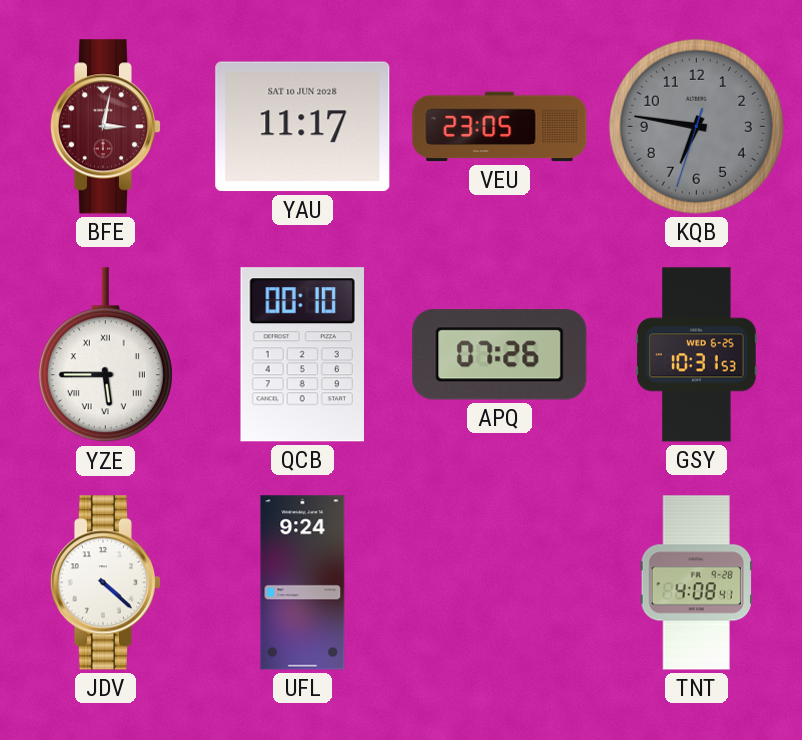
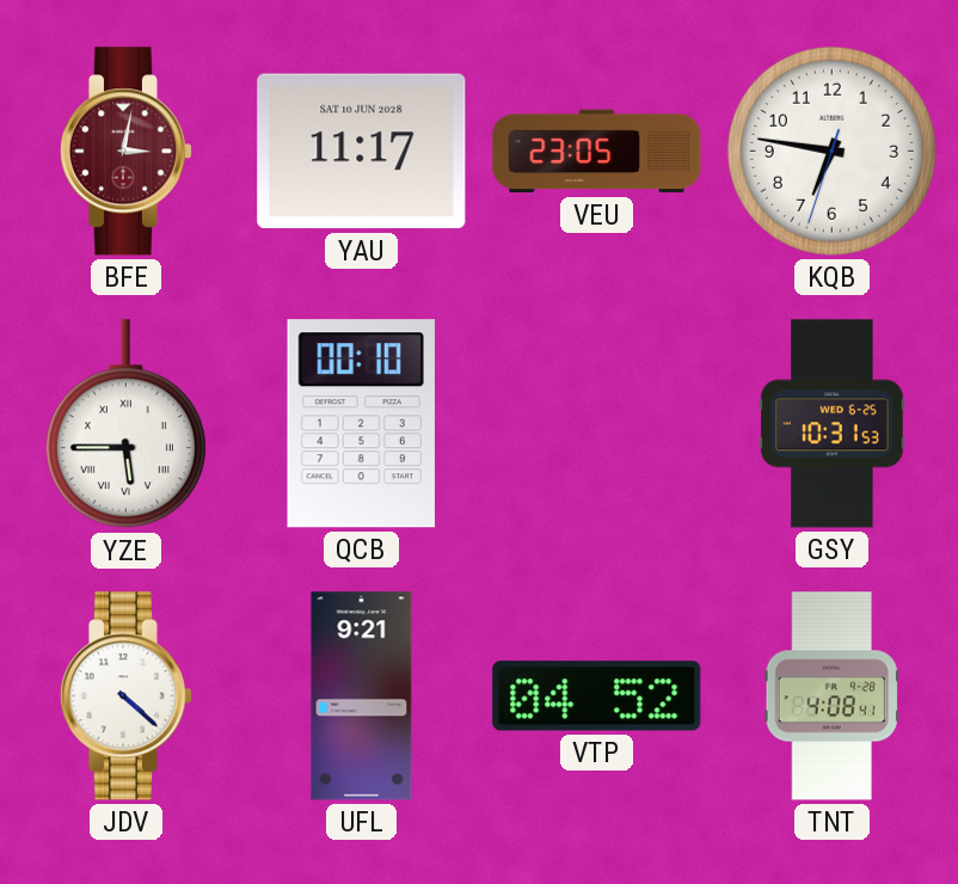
KQB dial: grey -> white
APQ: 07:26 -> none
UFL: 9:24 -> 9:21
VTP: none -> 04:52
